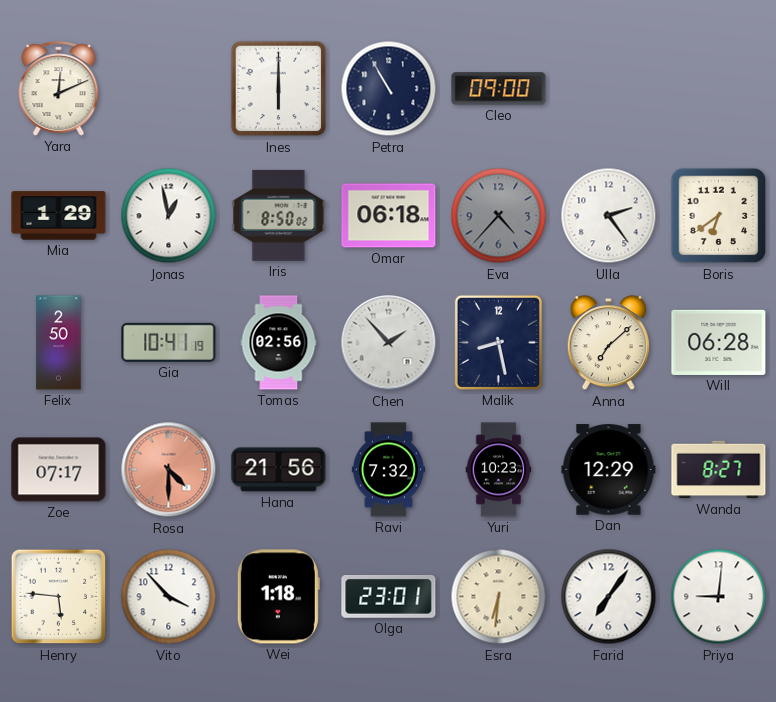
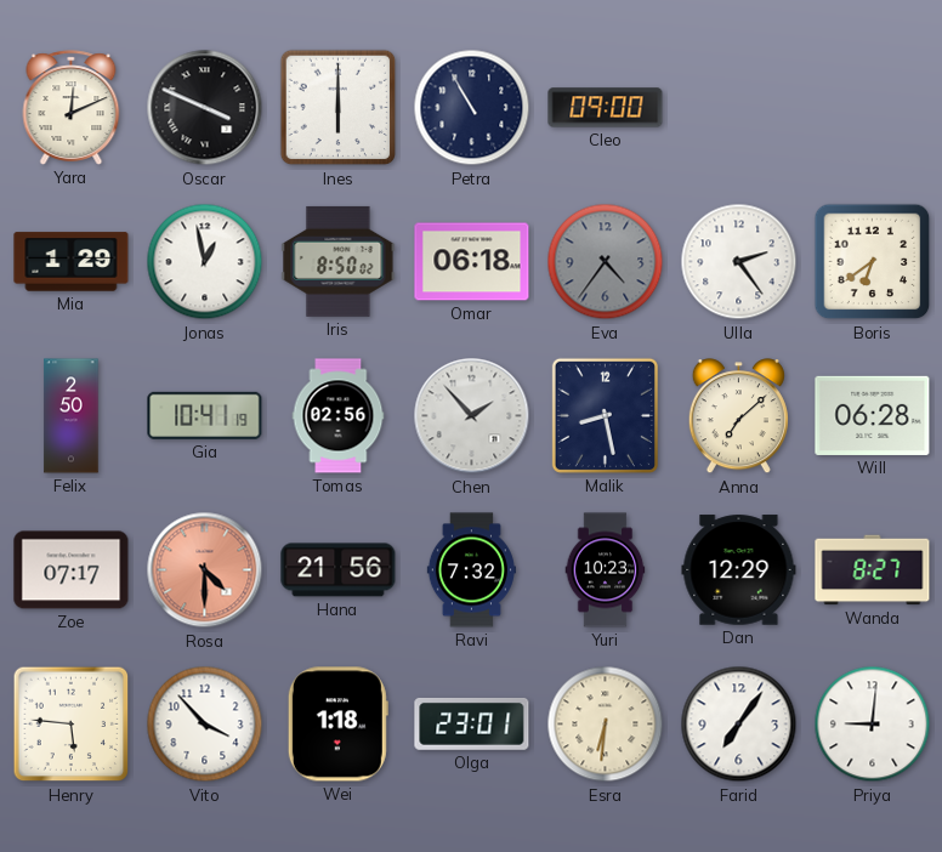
Oscar: none -> 3:49
Eva: 4:37 -> 4:36
